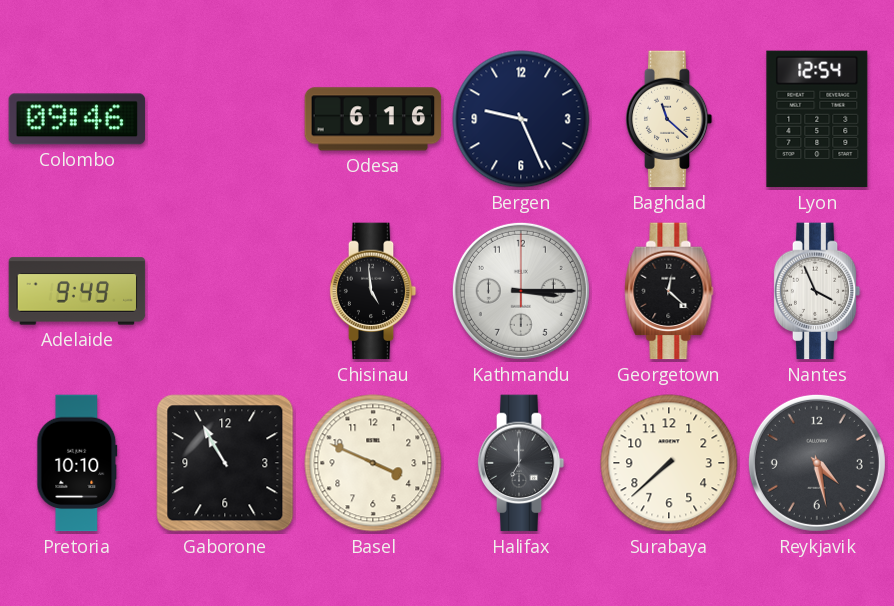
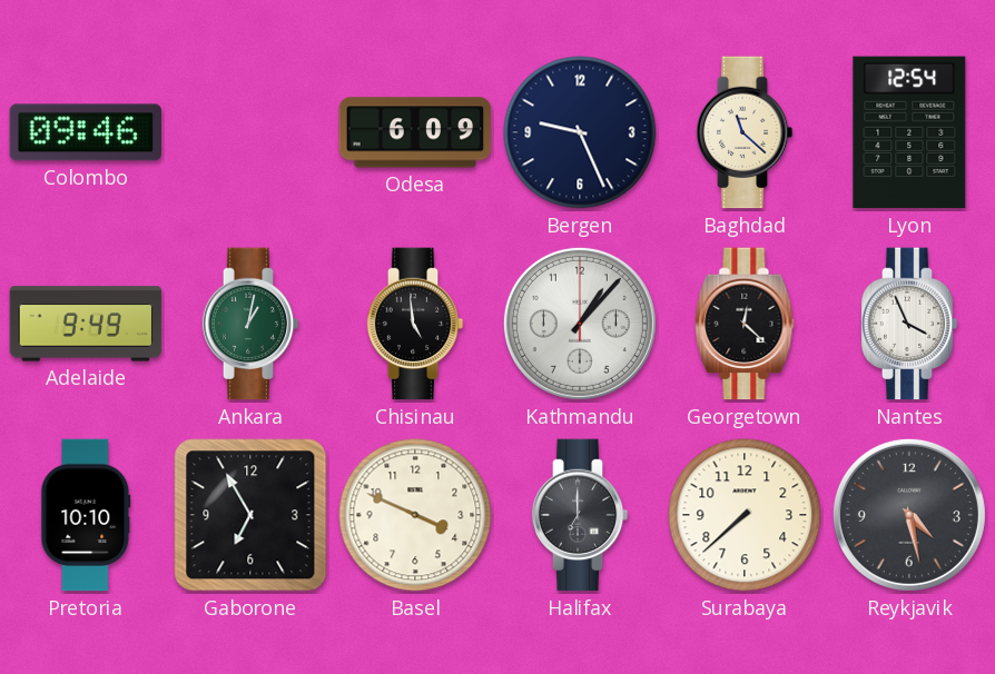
Odesa: 6:16 -> 6:09
Ankara: none -> 1:02
Kathmandu: 3:15 -> 1:07
Gaborone: 10:55 -> 6:55
